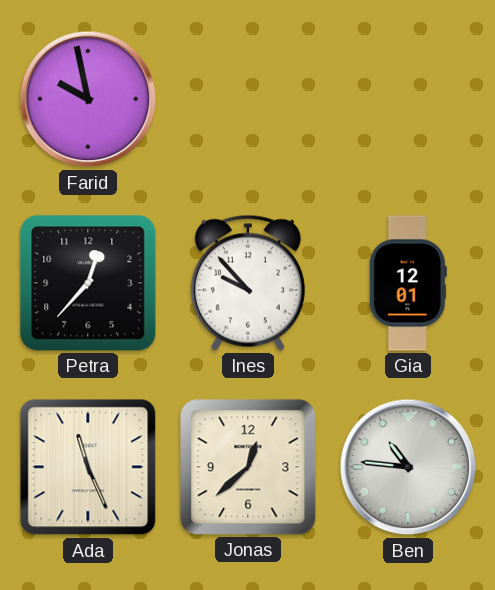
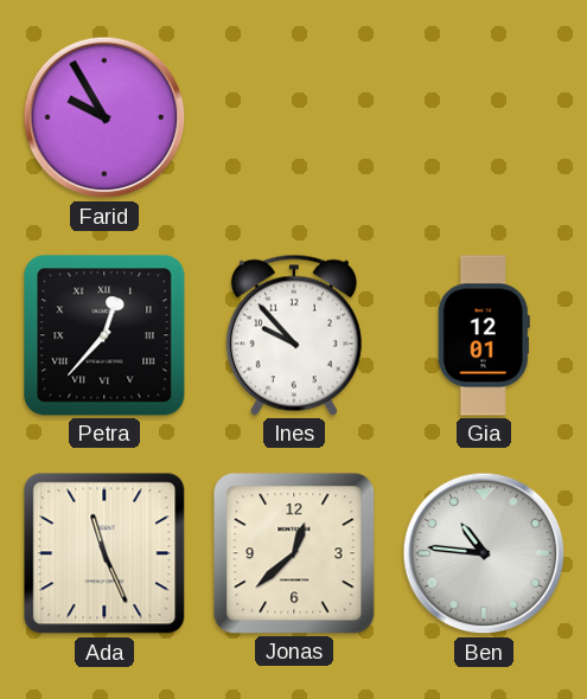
Farid: 9:58 -> 9:55
Petra numerals: Arabic -> Roman
